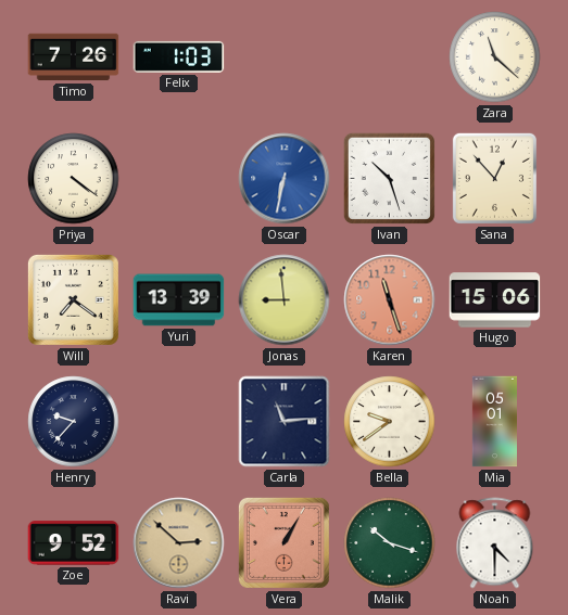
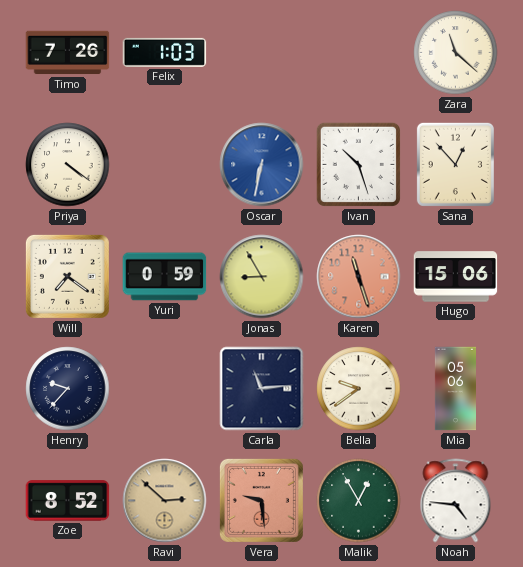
Yuri: 13:39 -> 0:59
Jonas: 8:59 -> 8:55
Mia: 05:01 -> 05:06
Zoe: 9:52 -> 8:52
Vera: 1:05 -> 9:29
Malik: 10:18 -> 12:55
Noah: 4:30 -> 4:46
